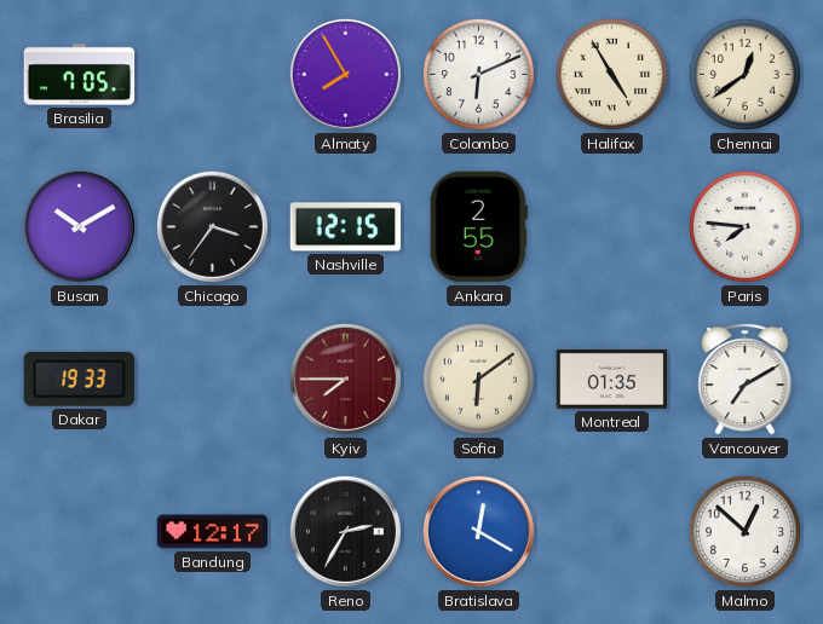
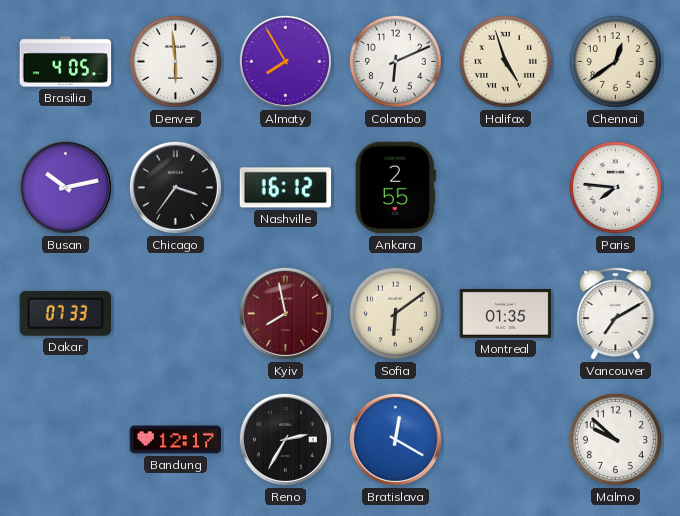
Brasilia: 7:05 -> 4:05
Denver: none -> 5:59
Halifax: 4:55 -> 4:57
Busan: 10:10 -> 10:13
Nashville: 12:15 -> 16:12
Dakar: 19:33 -> 07:33
Kyiv: 7:45 -> 7:58
Malmo: 12:52 -> 9:52
